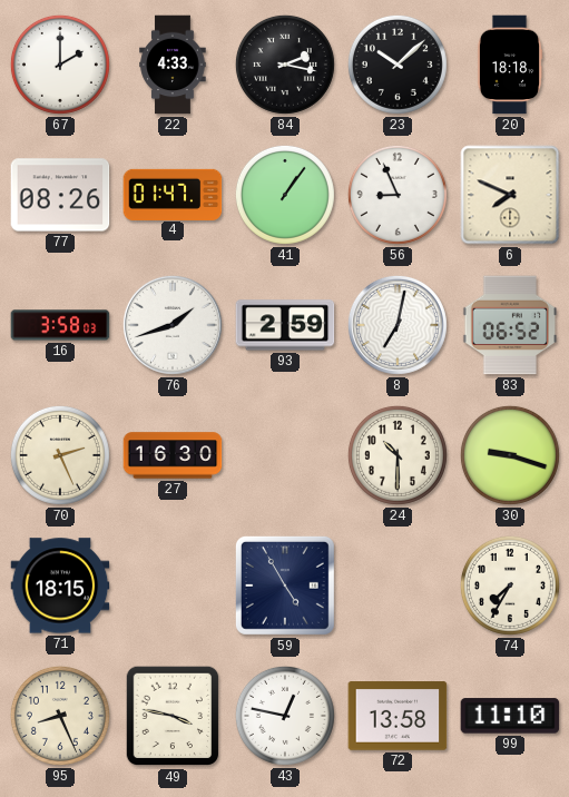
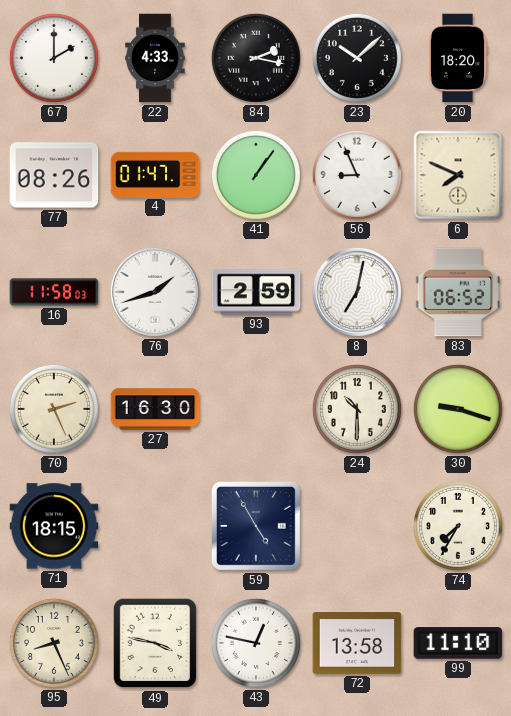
20: 18:18 -> 18:20
16: 3:58 -> 11:58
